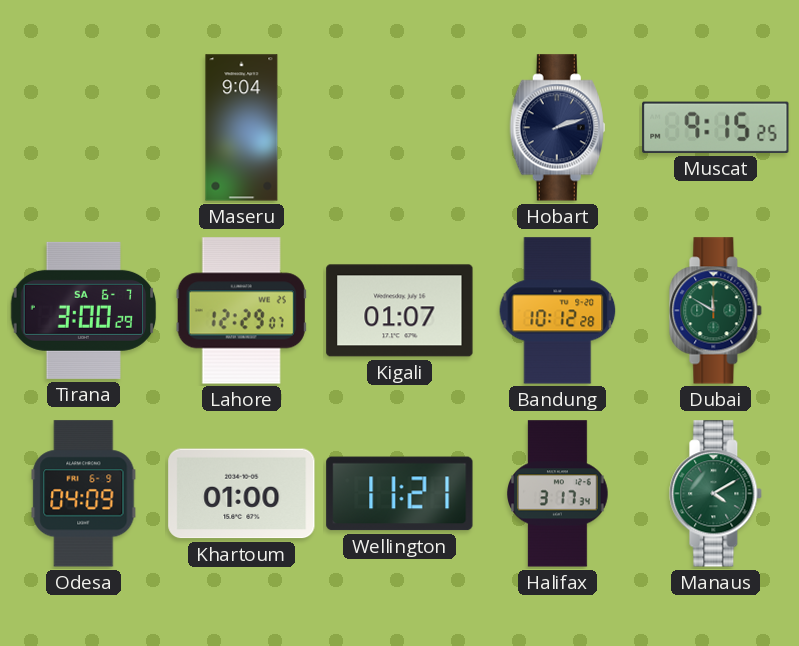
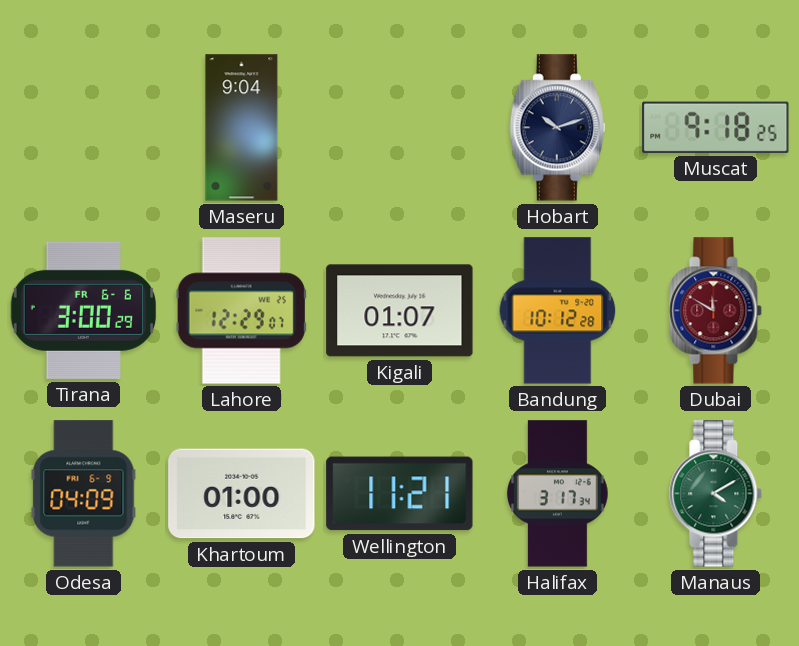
Hobart: 2:12 -> 10:12
Muscat: 9:15 -> 9:18
Tirana date: SA 6-7 -> FR 6-6
Dubai dial: green -> burgundy
